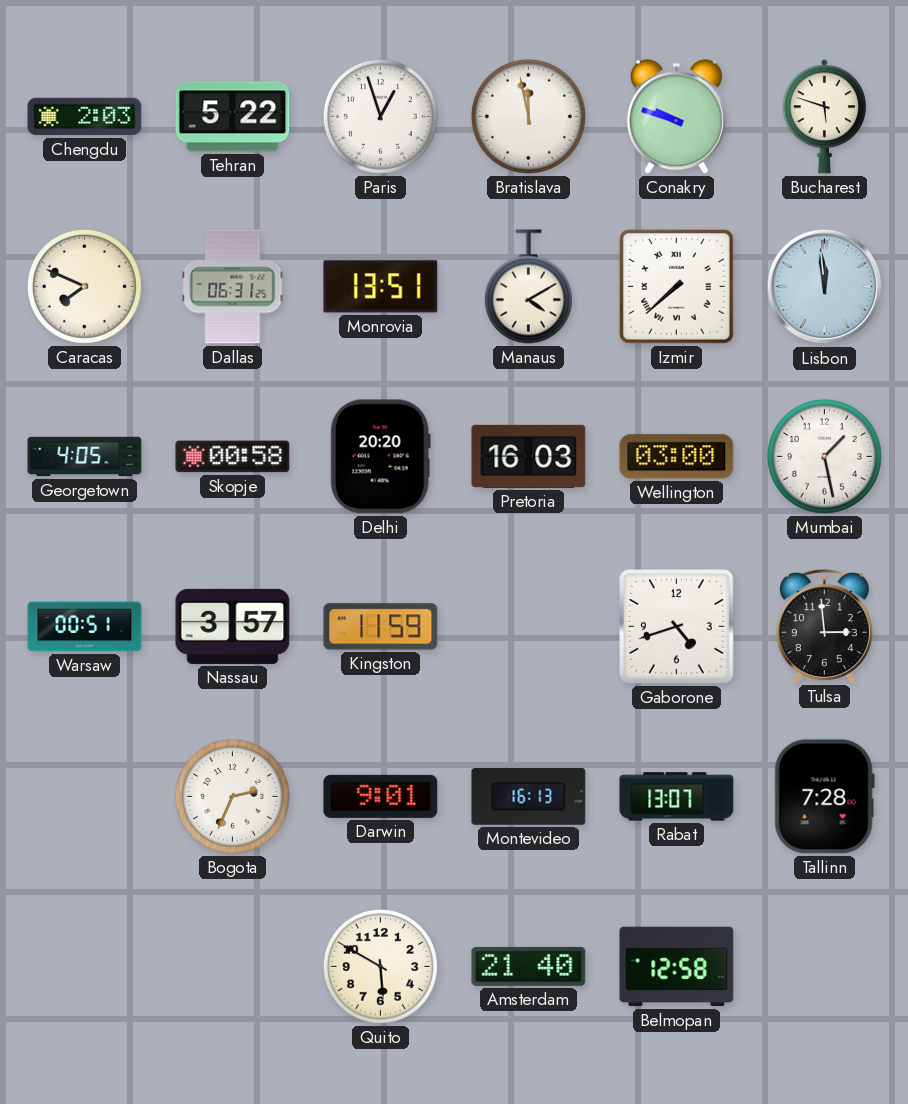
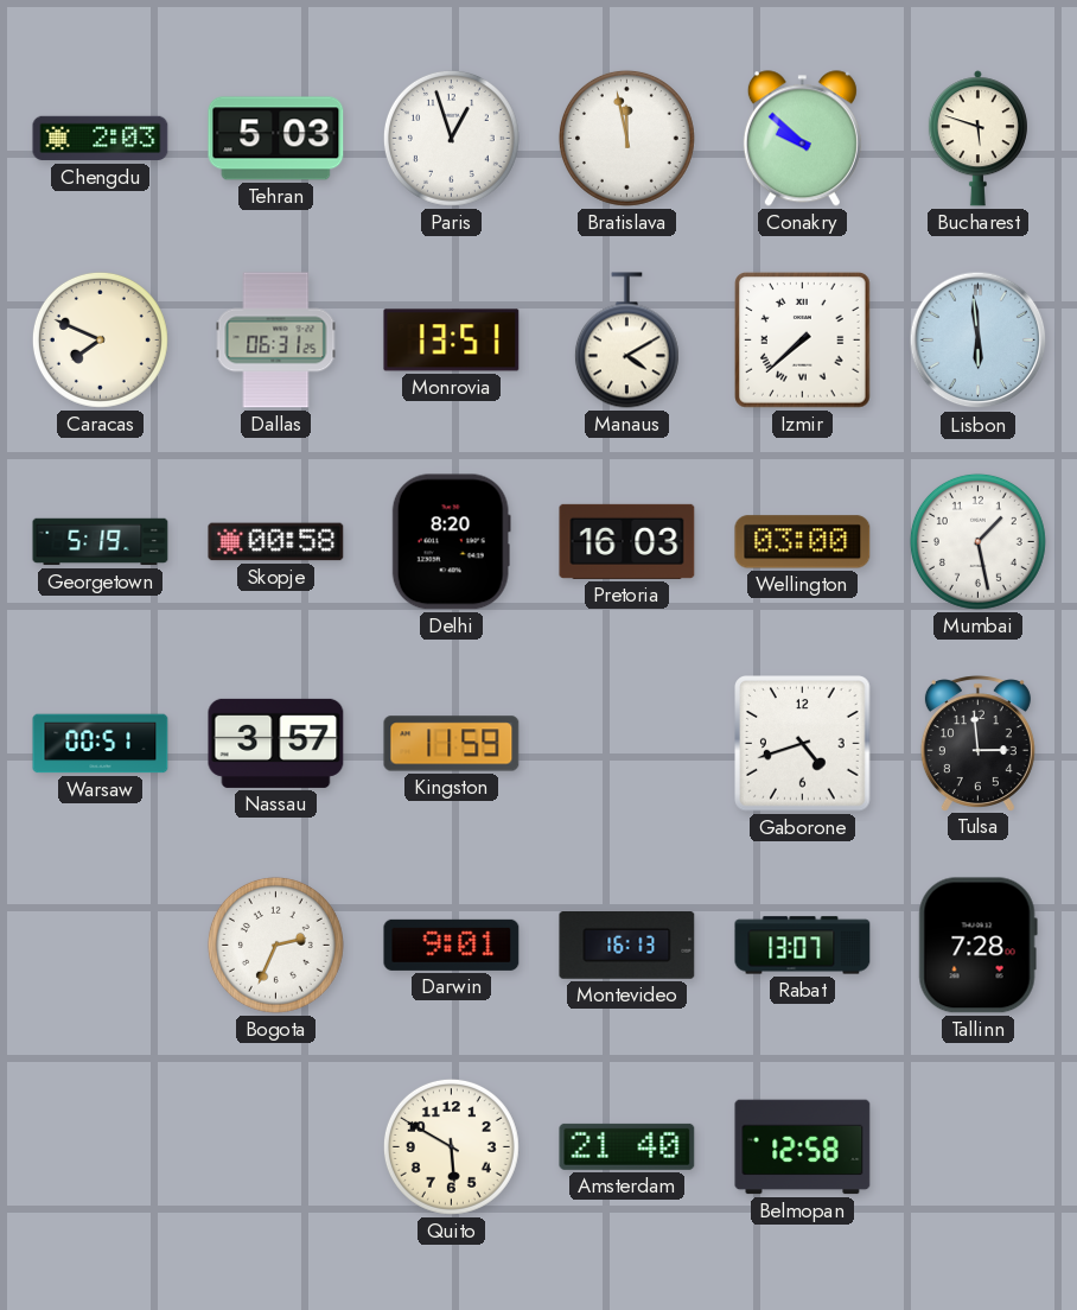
Tehran: 5:22 -> 5:03
Conakry: 9:48 -> 9:52
Lisbon: 11:59 -> 5:59
Georgetown: 4:05 -> 5:19
Delhi: 20:20 -> 8:20
